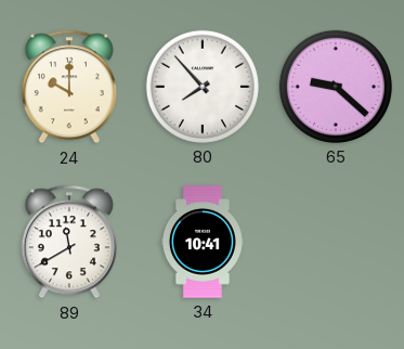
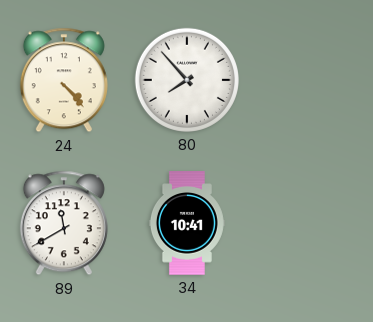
24: 10:00 -> 4:23
65: 9:22 -> none
